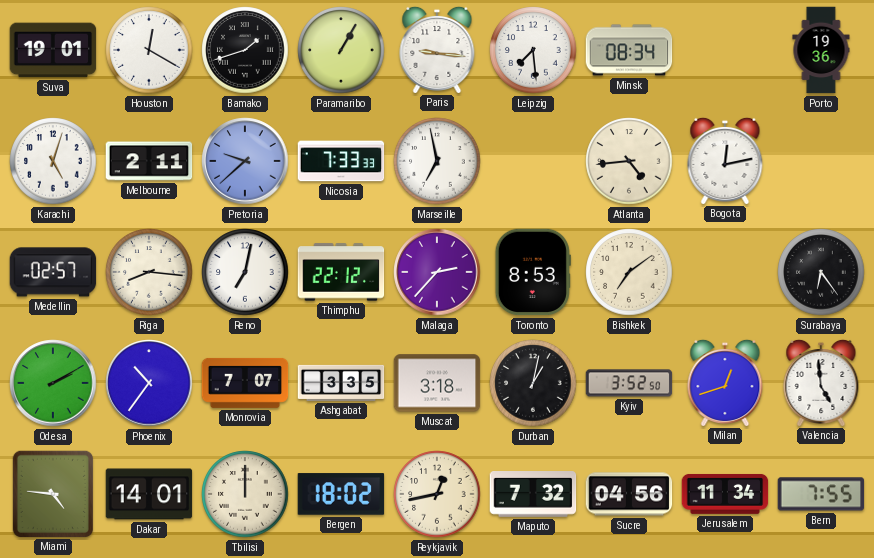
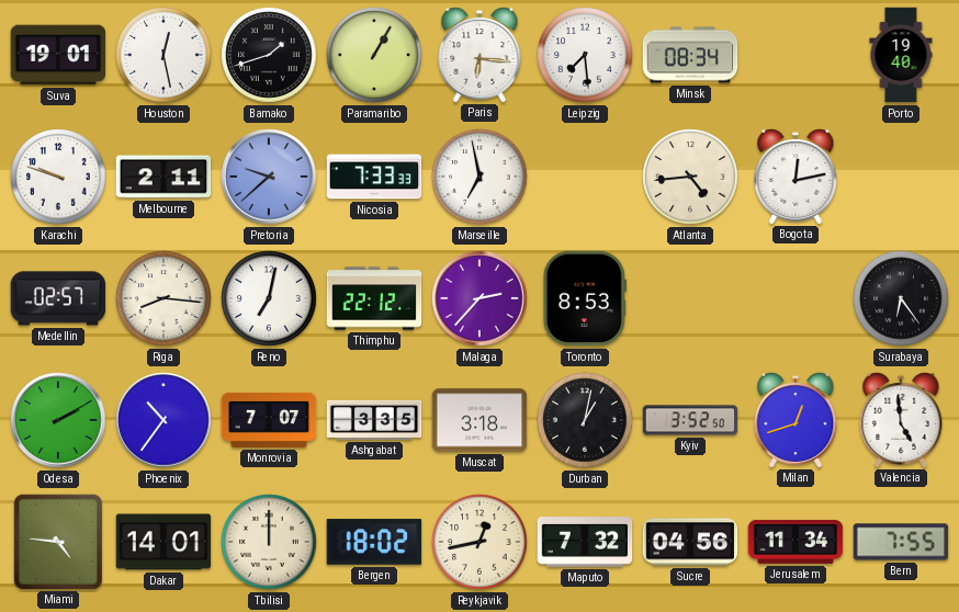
Houston: 12:20 -> 12:28
Paris: 9:16 -> 6:16
Porto: 19:36 -> 19:40
Karachi: 5:03 -> 9:48
Bishkek: 7:09 -> none
